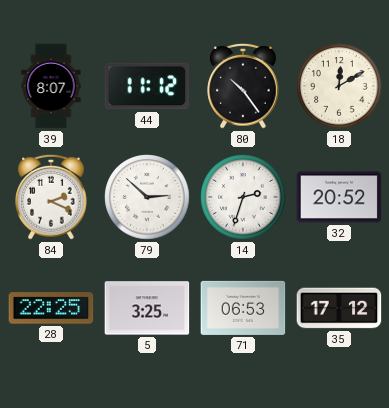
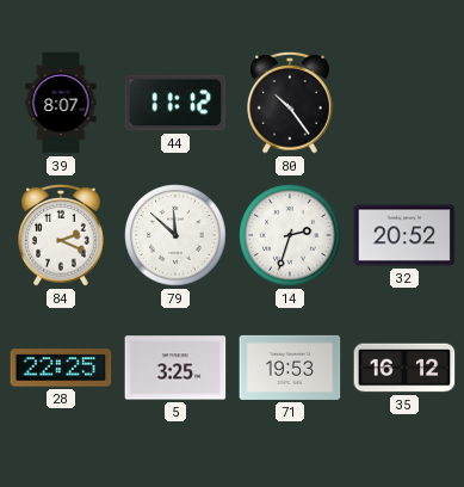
18: 12:10 -> none
79: 2:52 -> 11:52
71: 06:53 -> 19:53
35: 17:12 -> 16:12
